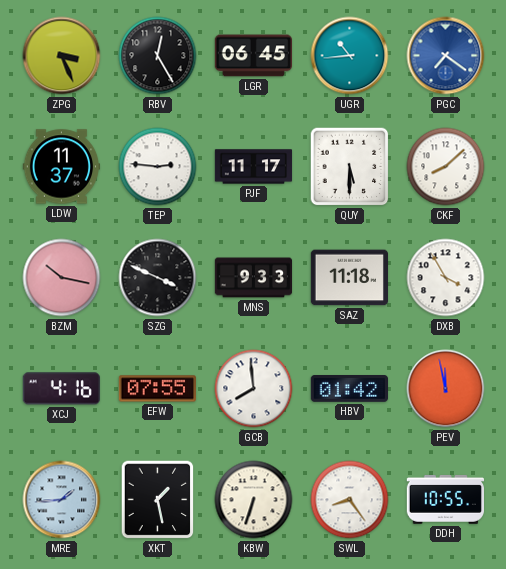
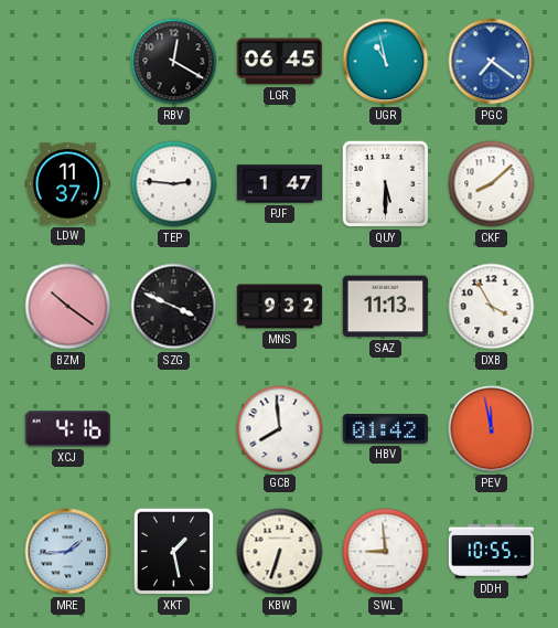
ZPG: 3:26 -> none
RBV: 12:25 -> 12:20
UGR: 10:44 -> 10:58
PJF: 11:17 -> 1:47
BZM: 10:17 -> 10:21
MNS: 9:33 -> 9:32
SAZ: 11:18 -> 11:13
EFW: 07:55 -> none
SWL: 8:24 -> 8:59
